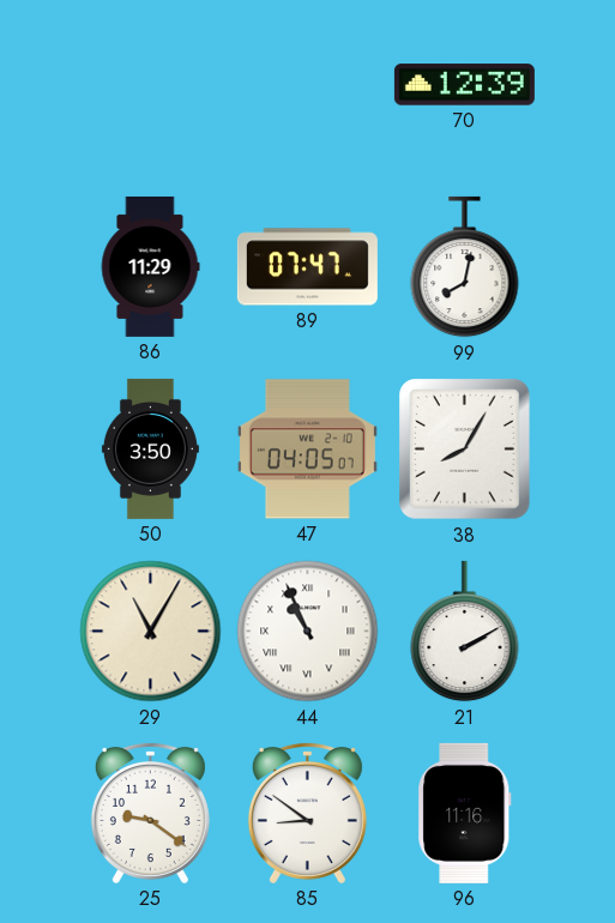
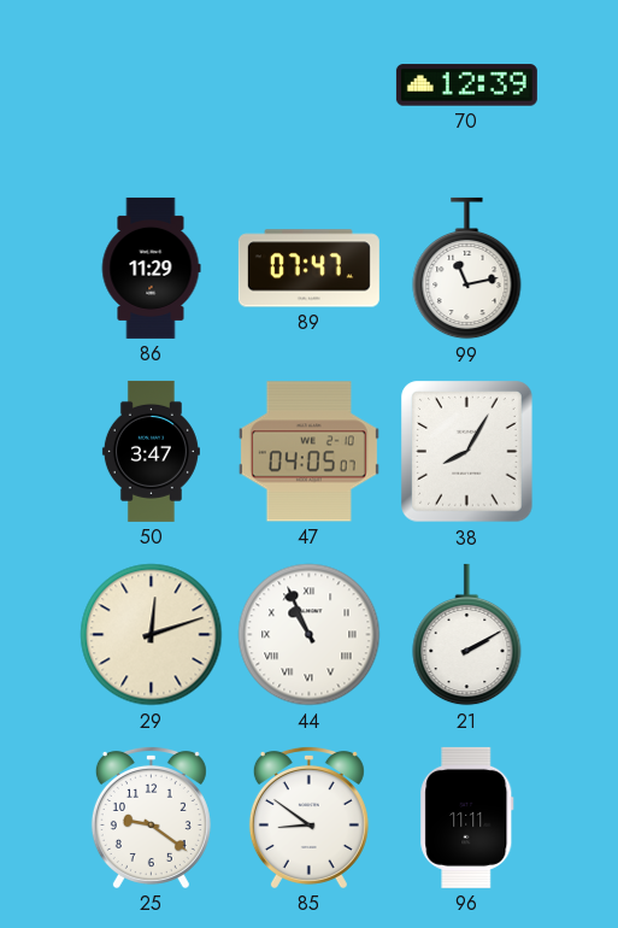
99: 8:02 -> 11:13
50: 3:50 -> 3:47
29: 11:05 -> 12:12
96: 11:16 -> 11:11
